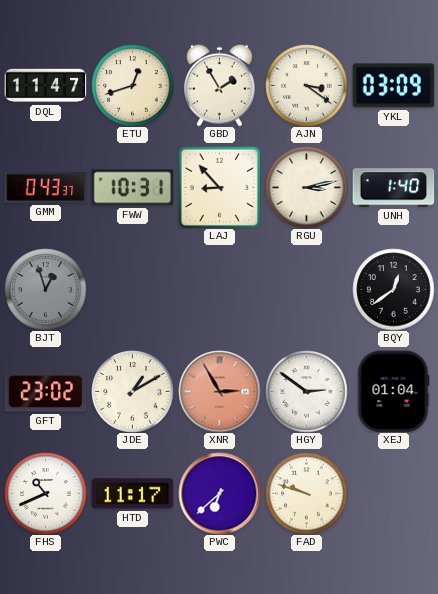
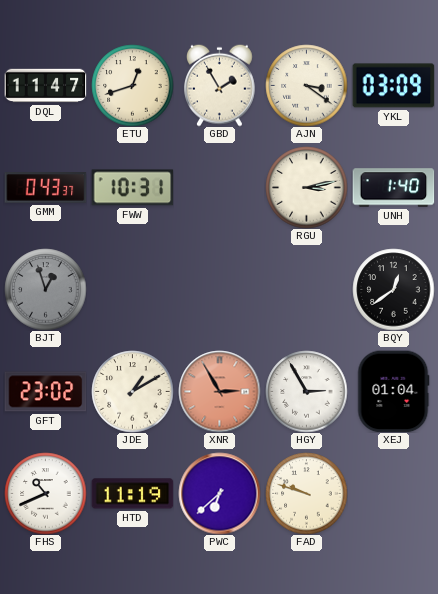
LAJ: 8:53 -> none
HGY: 2:51 -> 2:55
HTD: 11:17 -> 11:19
